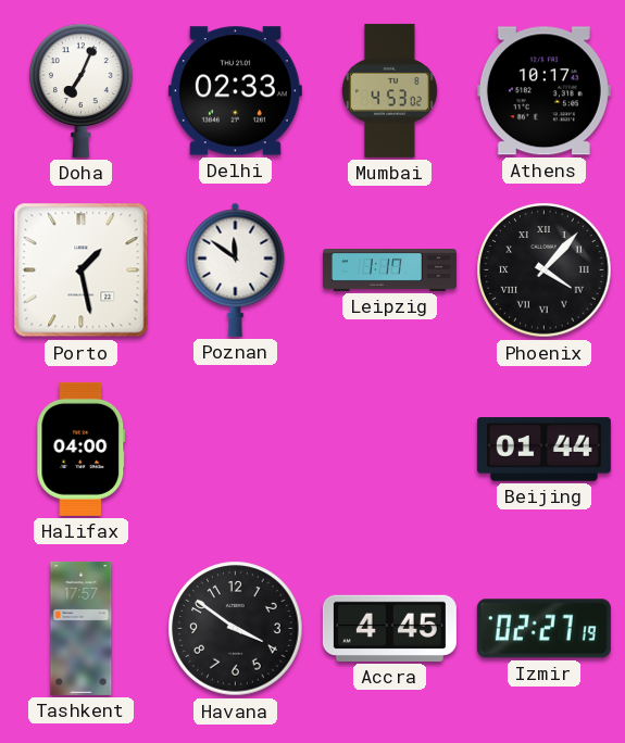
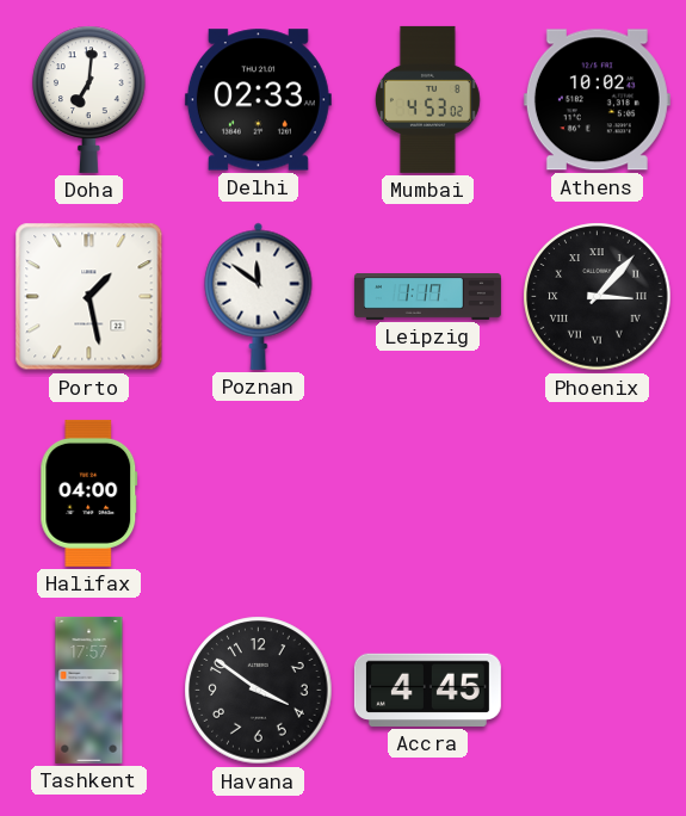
Doha: 7:04 -> 7:01
Athens: 10:17 -> 10:02
Phoenix: 4:07 -> 3:07
Beijing: 01:44 -> none
Izmir: 02:27 -> none
